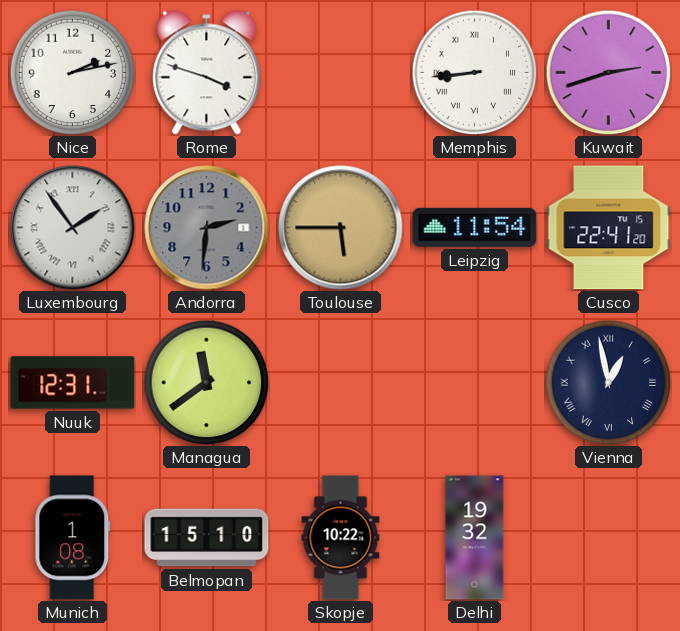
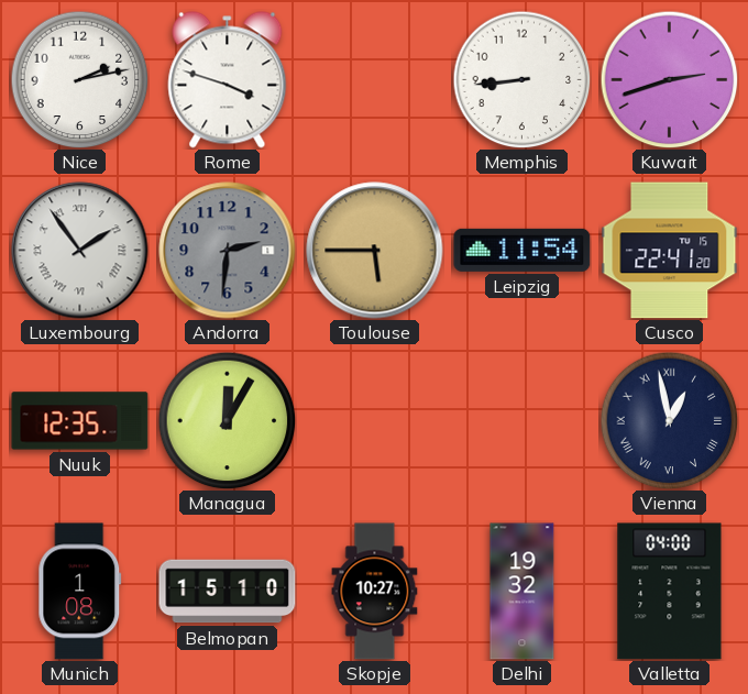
Memphis numerals: Roman -> Arabic
Nuuk: 12:31 -> 12:35
Managua: 11:39 -> 12:05
Skopje: 10:22 -> 10:27
Valletta: none -> 04:00
